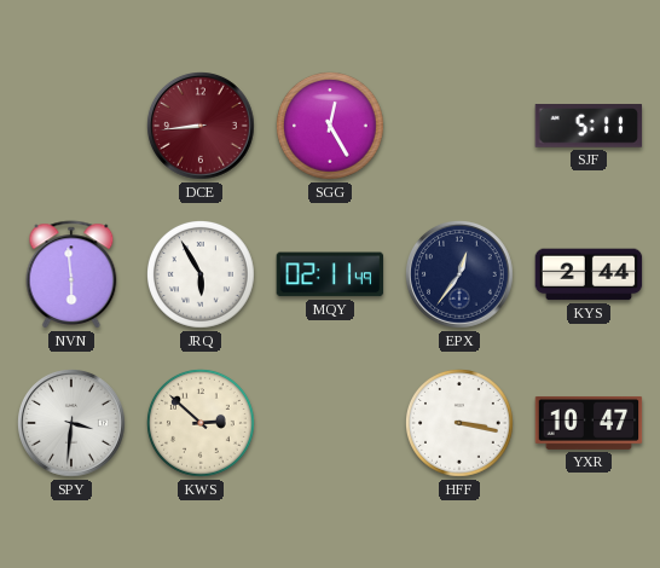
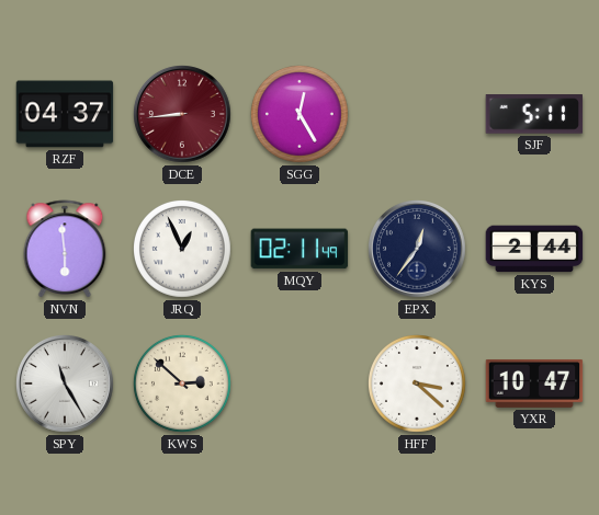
RZF: none -> 04:37
JRQ: 5:55 -> 12:56
SPY: 3:31 -> 11:25
HFF: 3:17 -> 3:22
